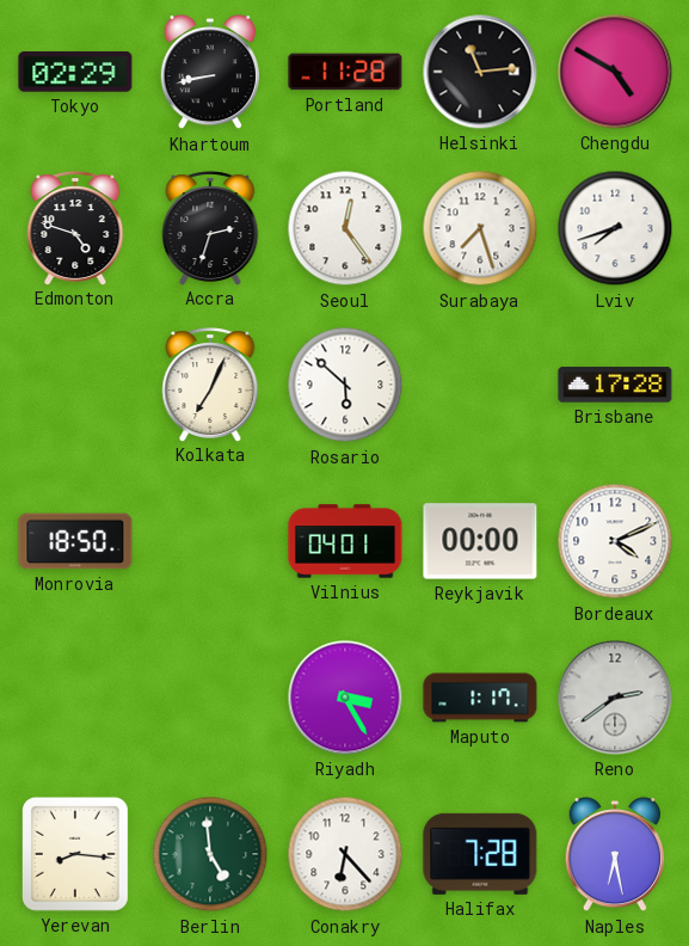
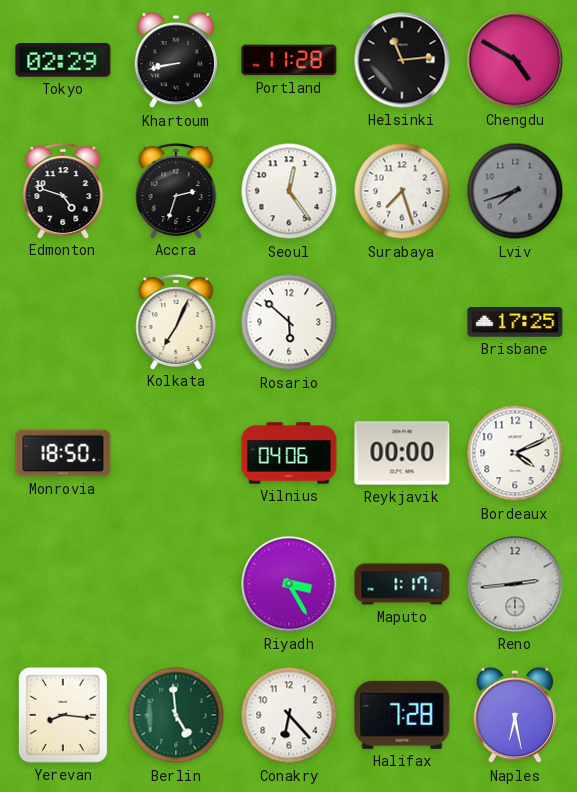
Lviv dial: white -> grey
Brisbane: 17:28 -> 17:25
Vilnius: 04:01 -> 04:06
Reno: 2:39 -> 2:44
